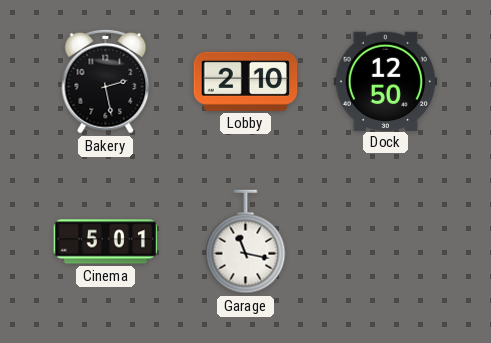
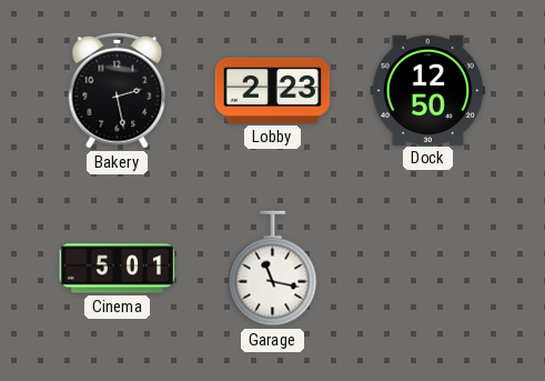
Lobby: 2:10 -> 2:23
